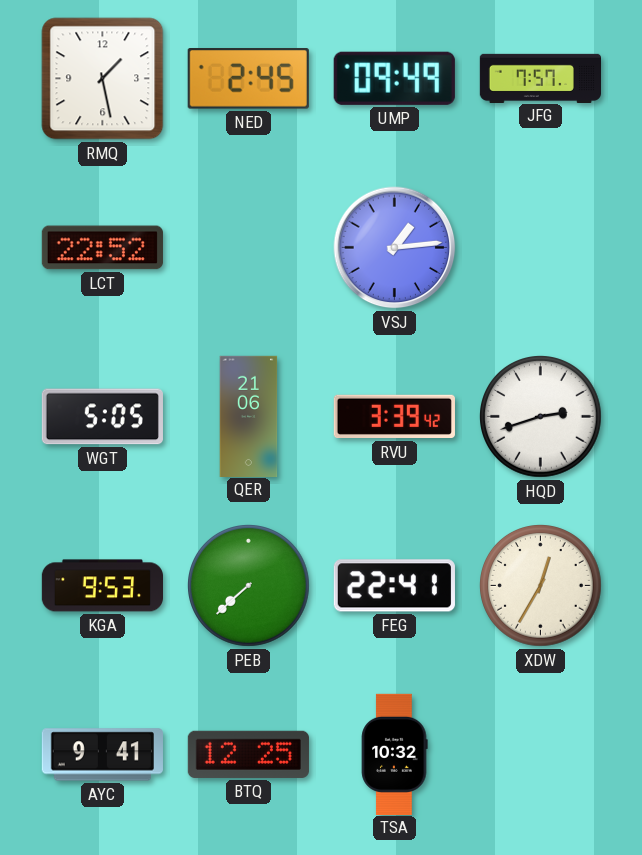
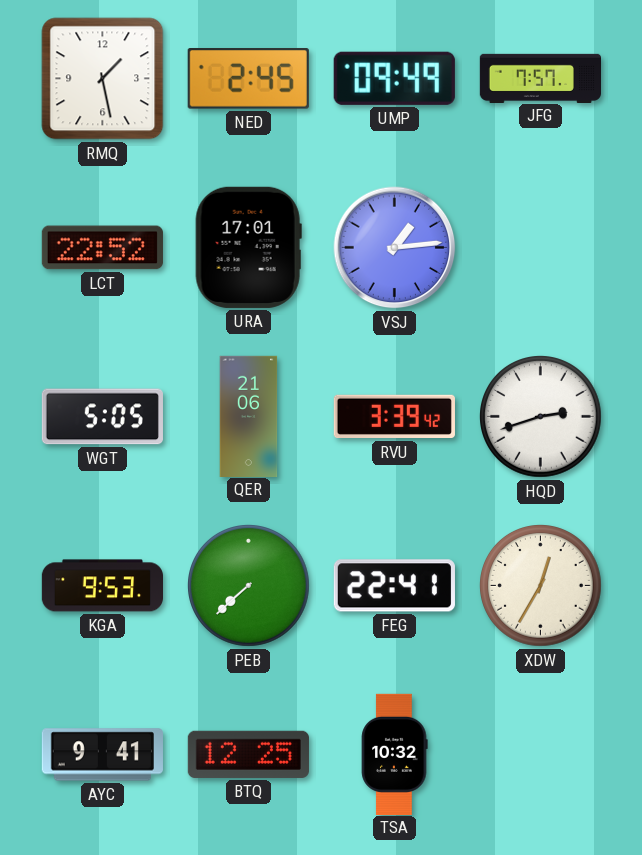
URA: none -> 17:01
